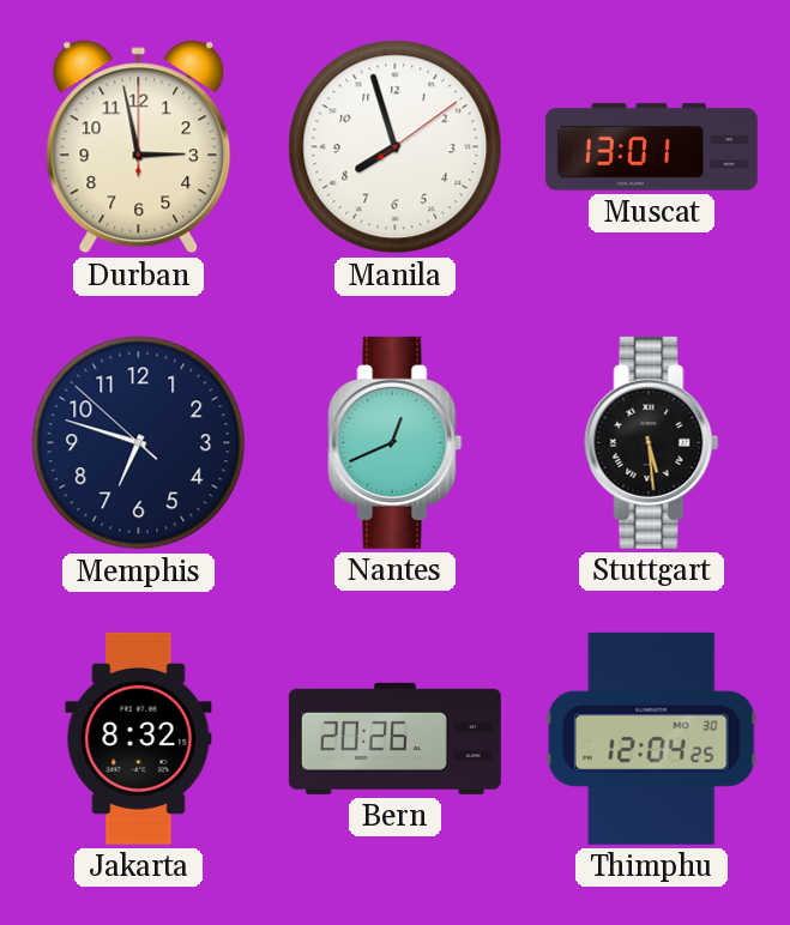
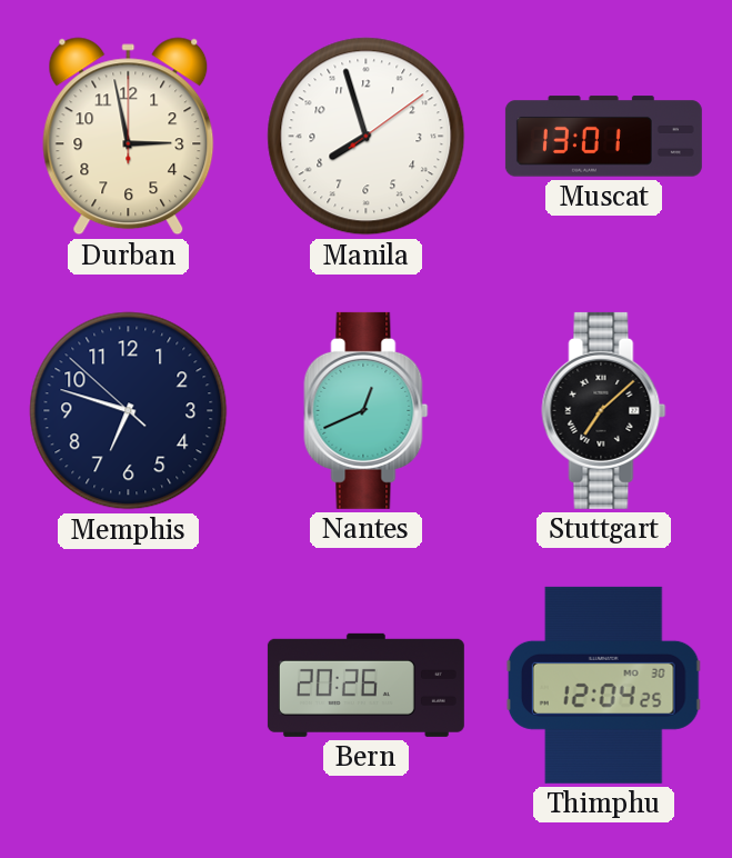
Stuttgart: 5:29 -> 7:08
Jakarta: 8:32 -> none
